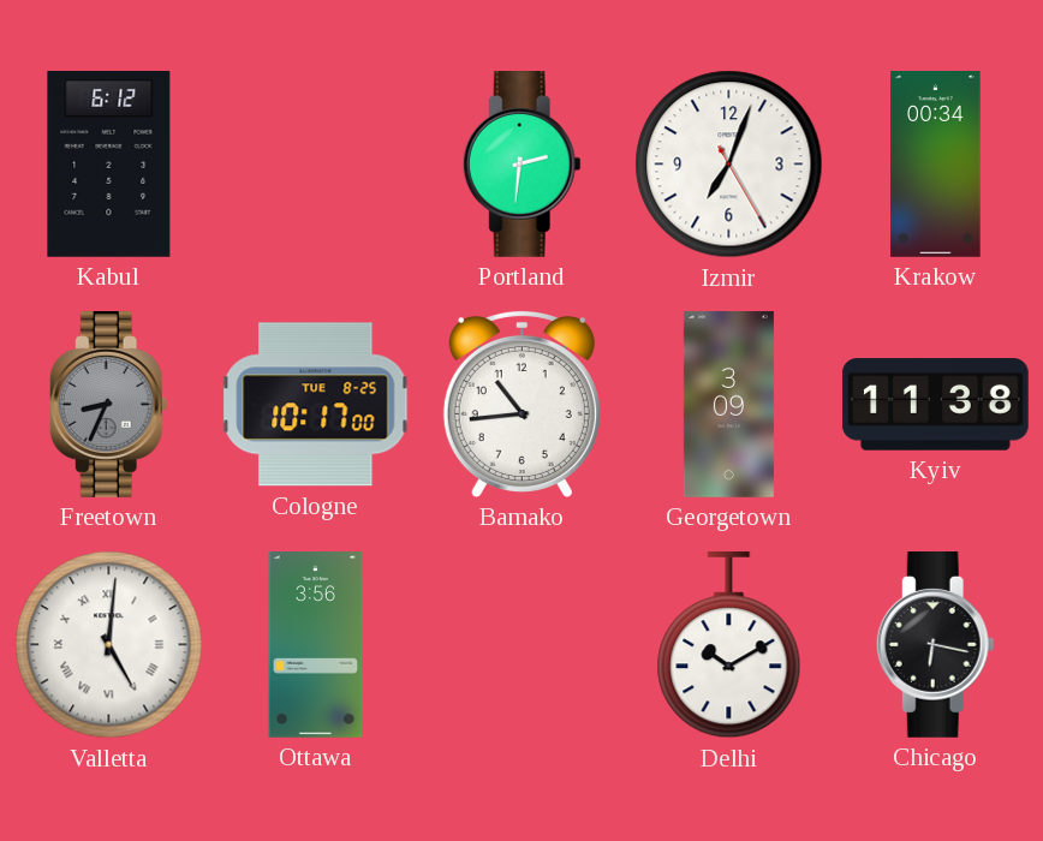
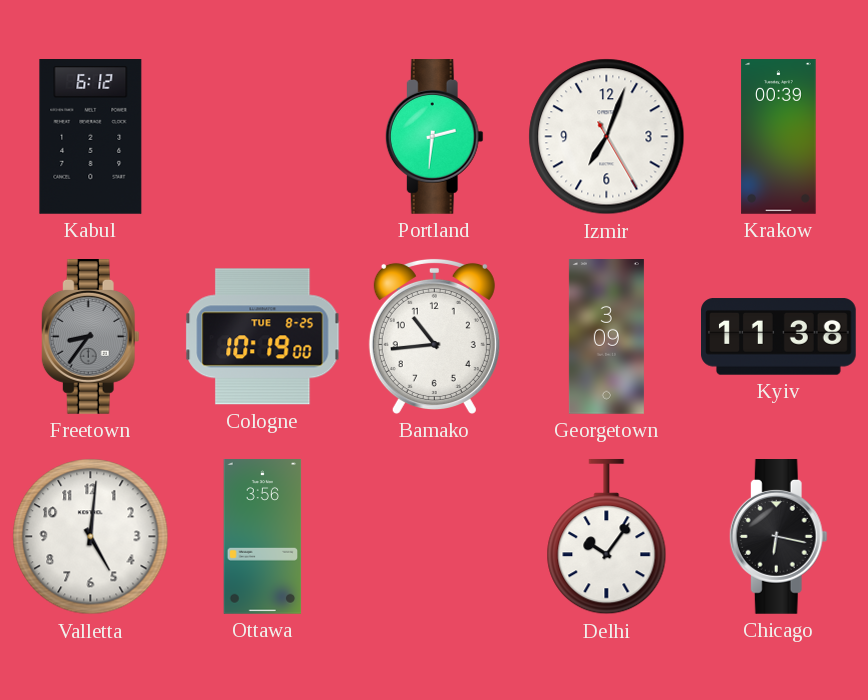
Krakow: 00:34 -> 00:39
Freetown: 8:34 -> 8:36
Cologne: 10:17 -> 10:19
Valletta numerals: Roman -> Arabic
Delhi: 10:10 -> 10:06
